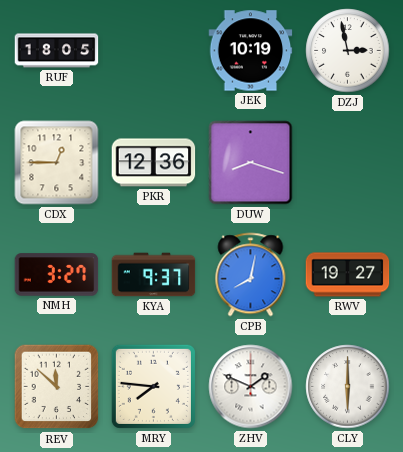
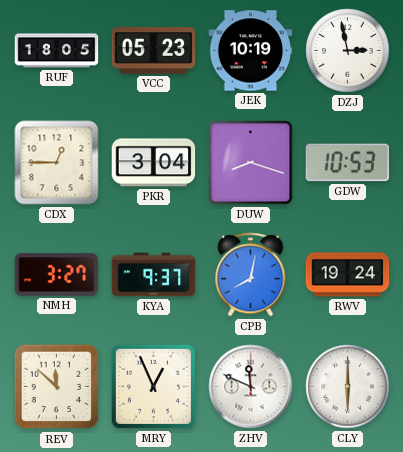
VCC: none -> 05:23
PKR: 12:36 -> 3:04
GDW: none -> 10:53
RWV: 19:27 -> 19:24
MRY: 7:46 -> 12:56
ZHV: 1:49 -> 11:49
